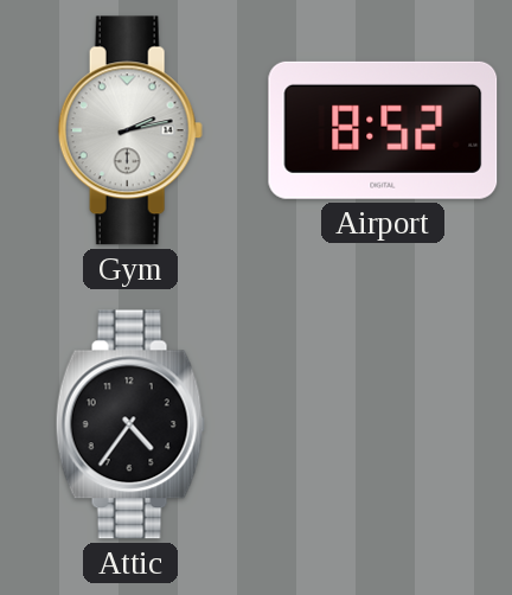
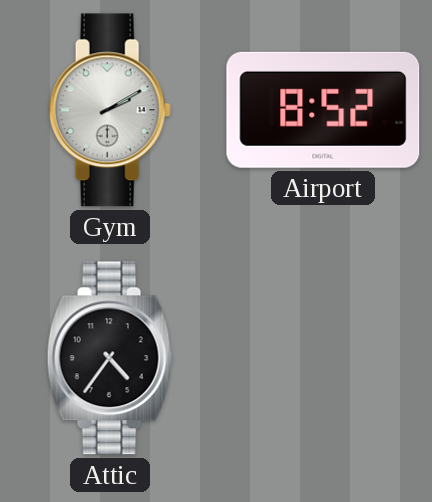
Gym: 2:13 -> 2:10
